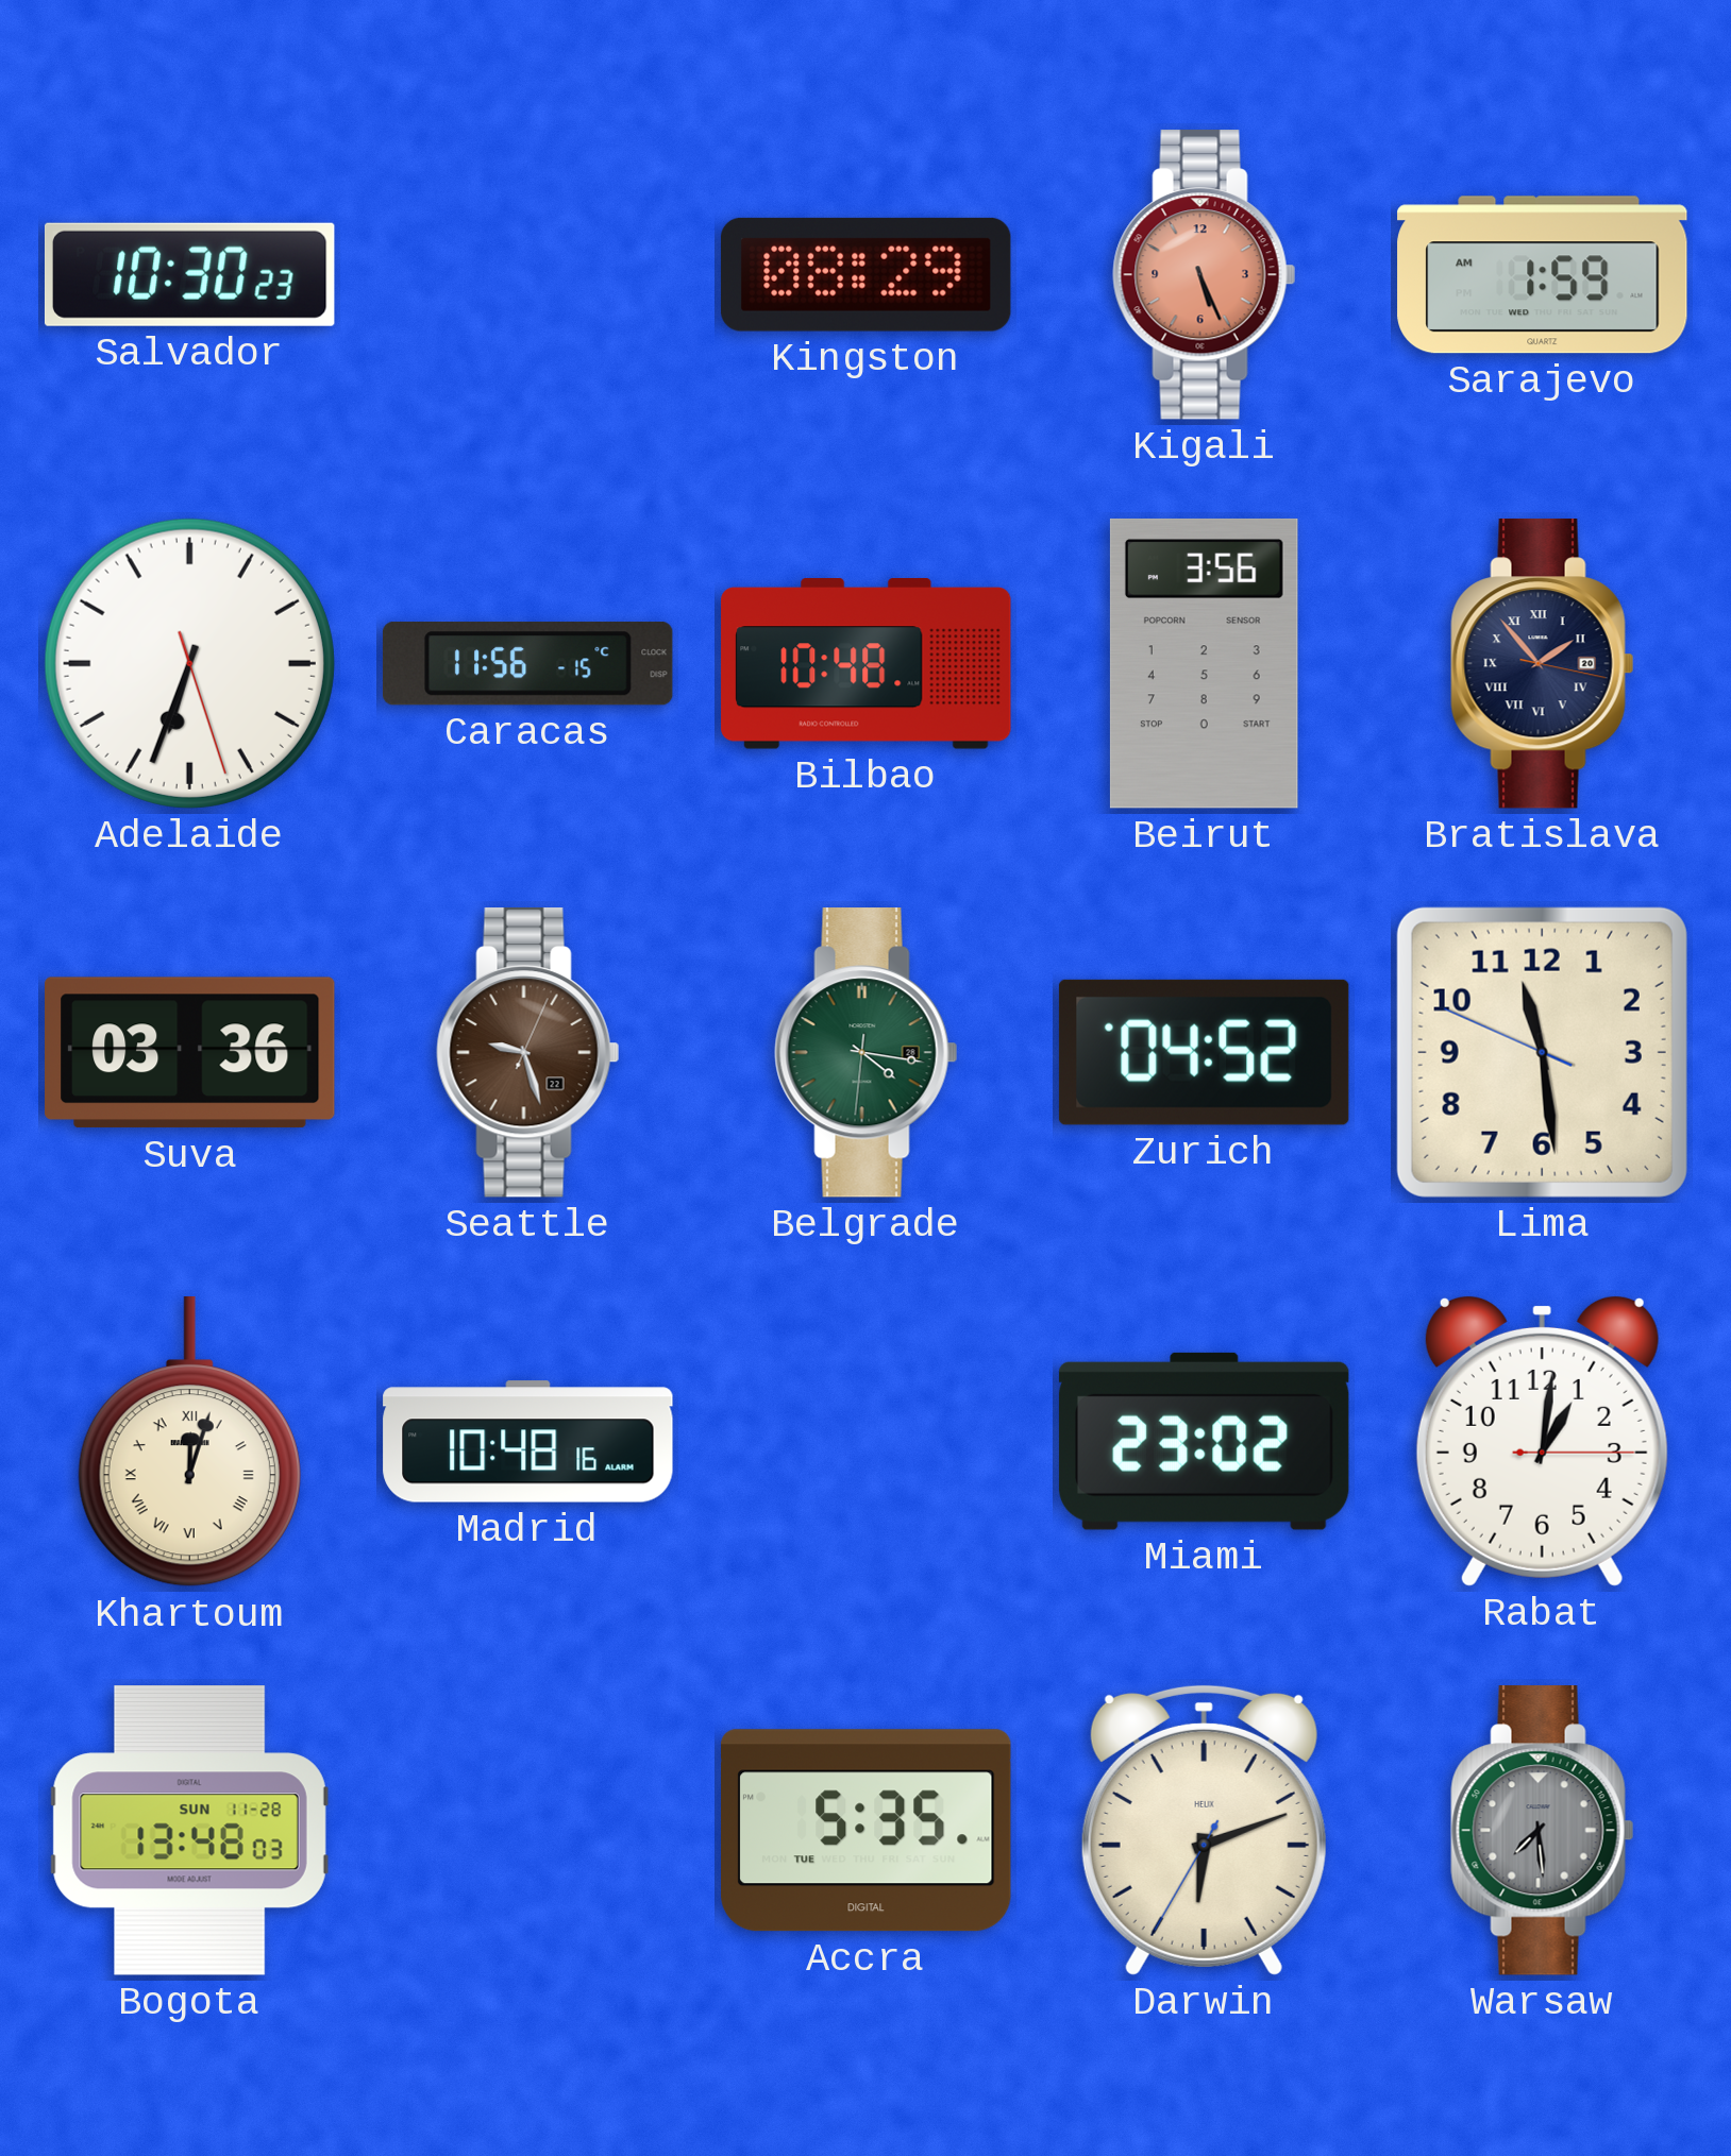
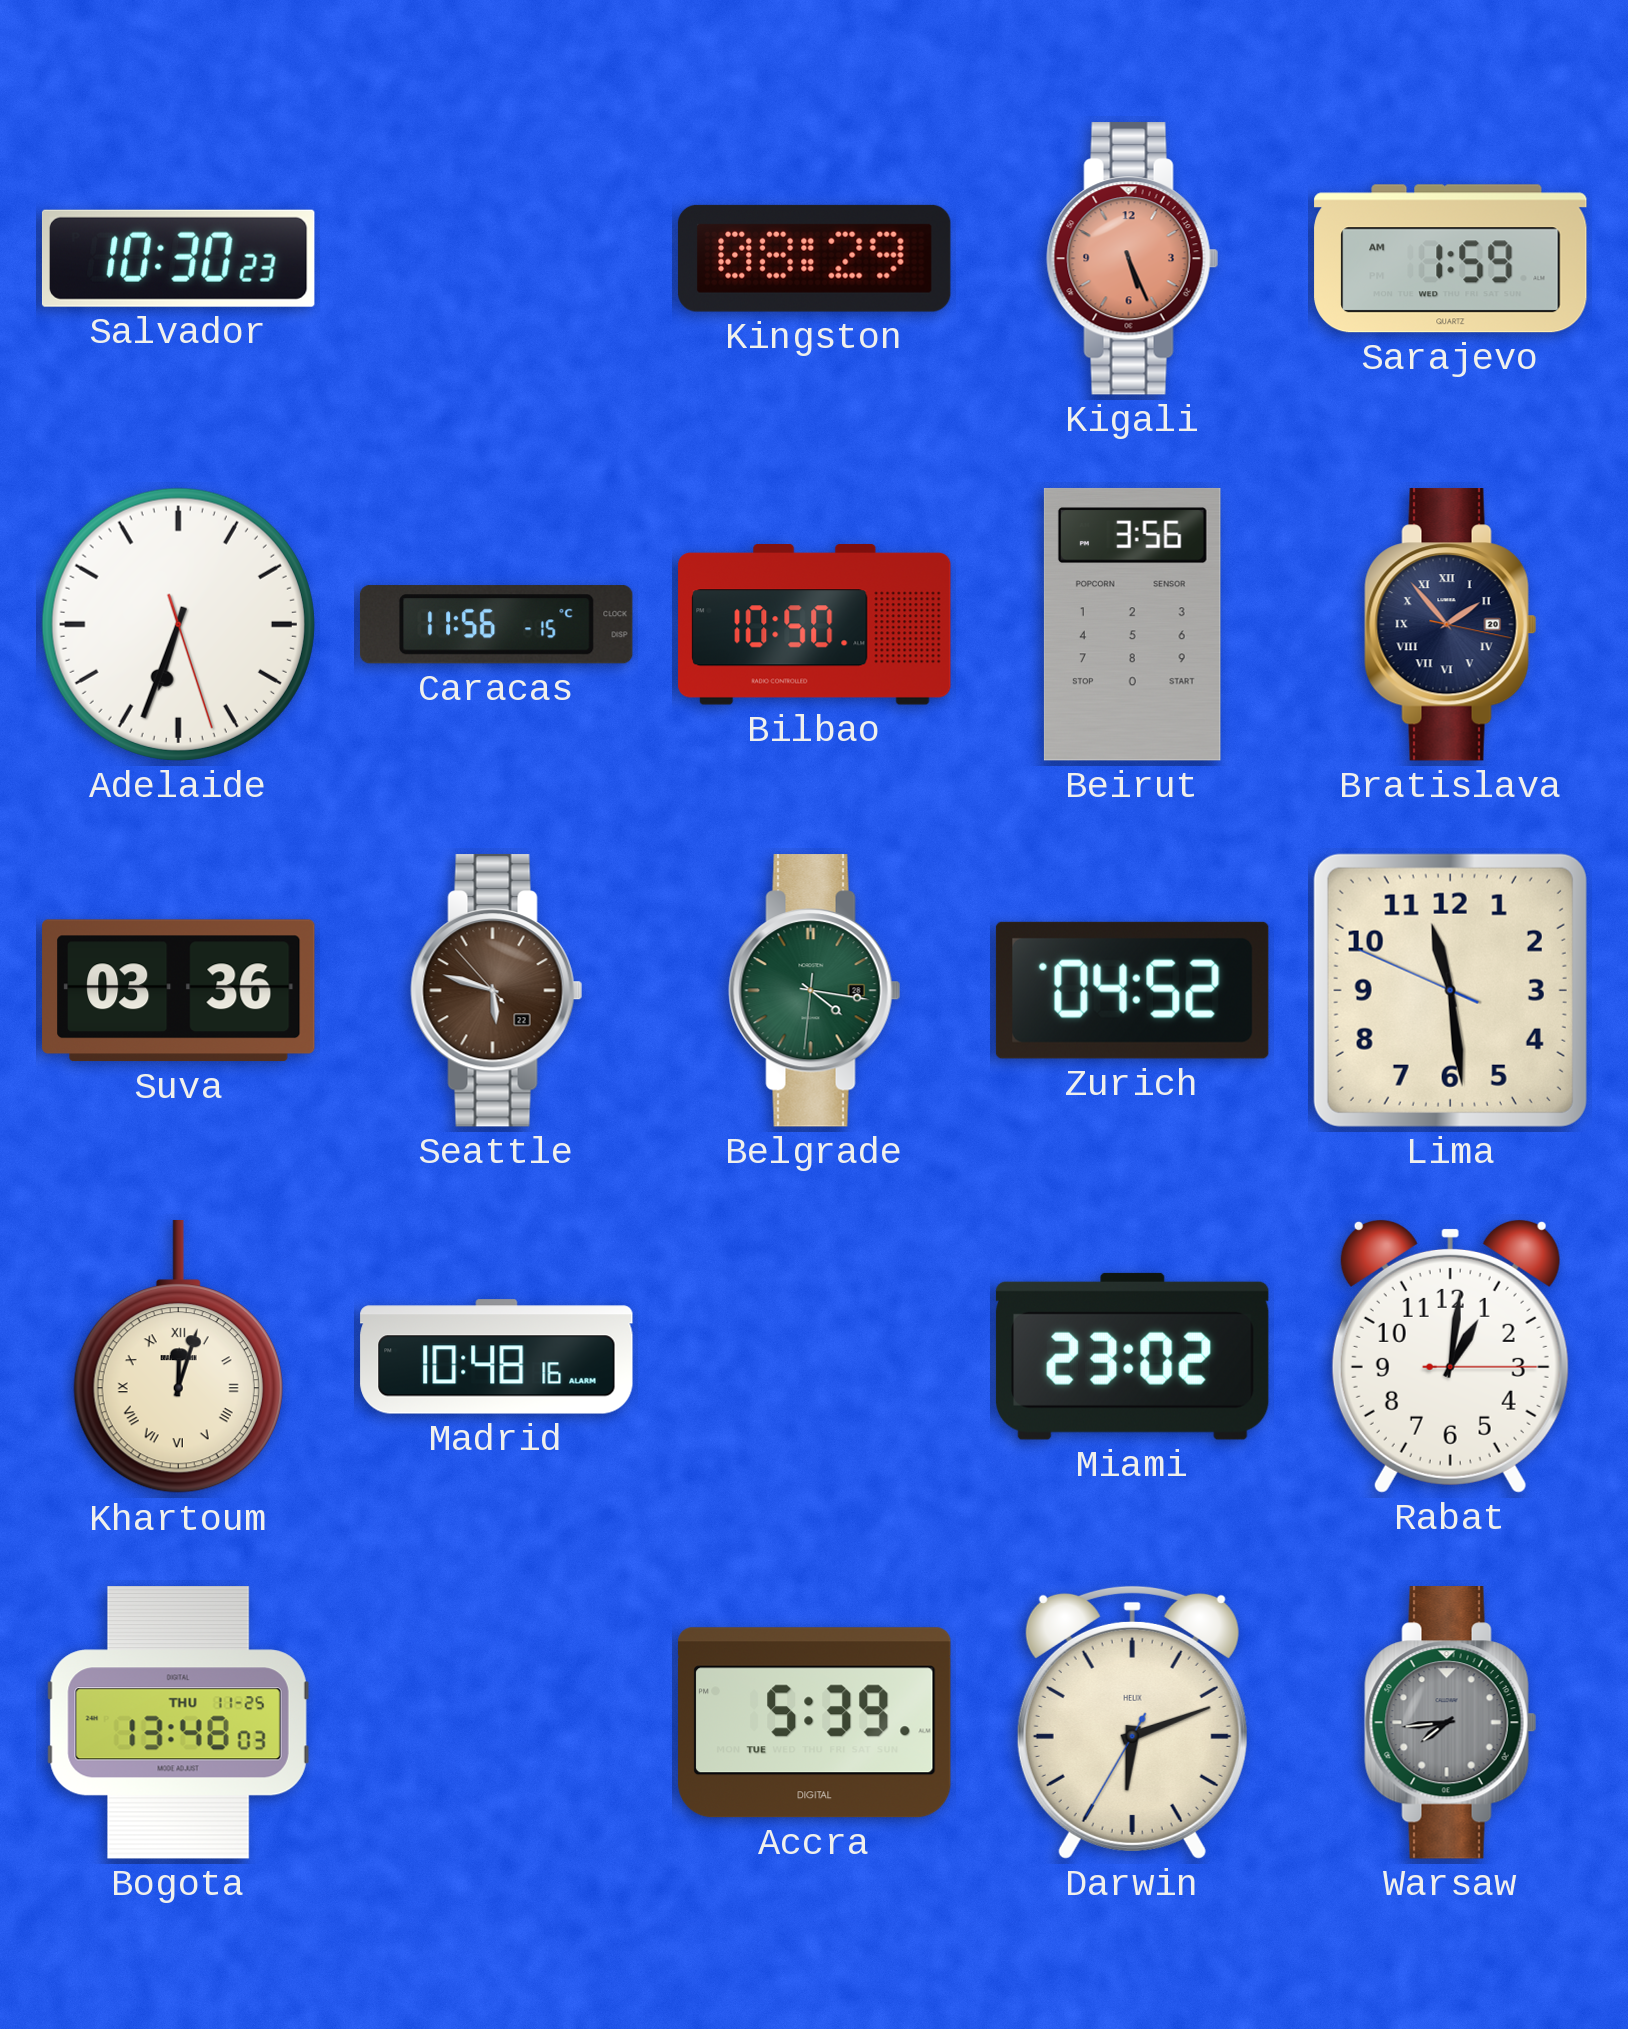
Bilbao: 10:48 -> 10:50
Seattle: 9:27 -> 5:47
Bogota date: SUN 11-28 -> THU 11-25
Accra: 5:35 -> 5:39
Warsaw: 7:29 -> 7:44
